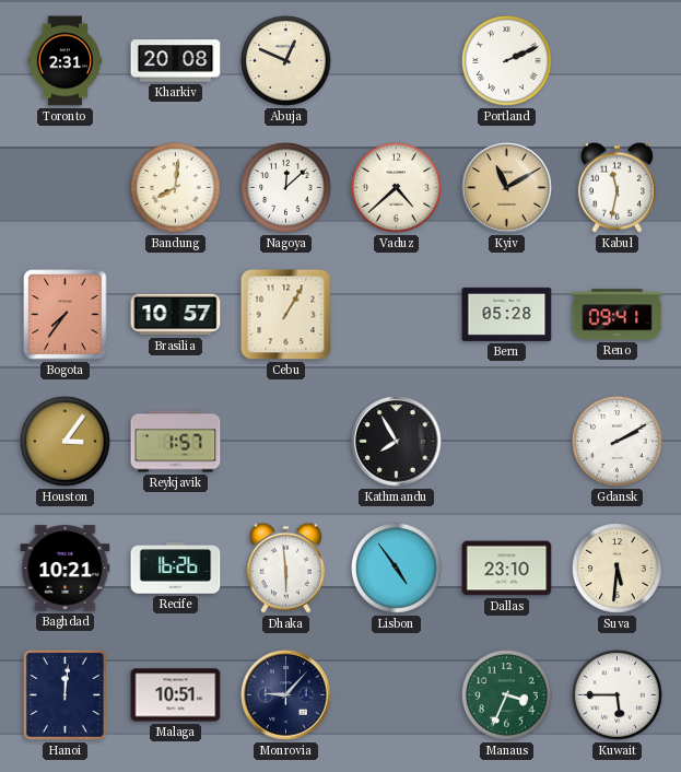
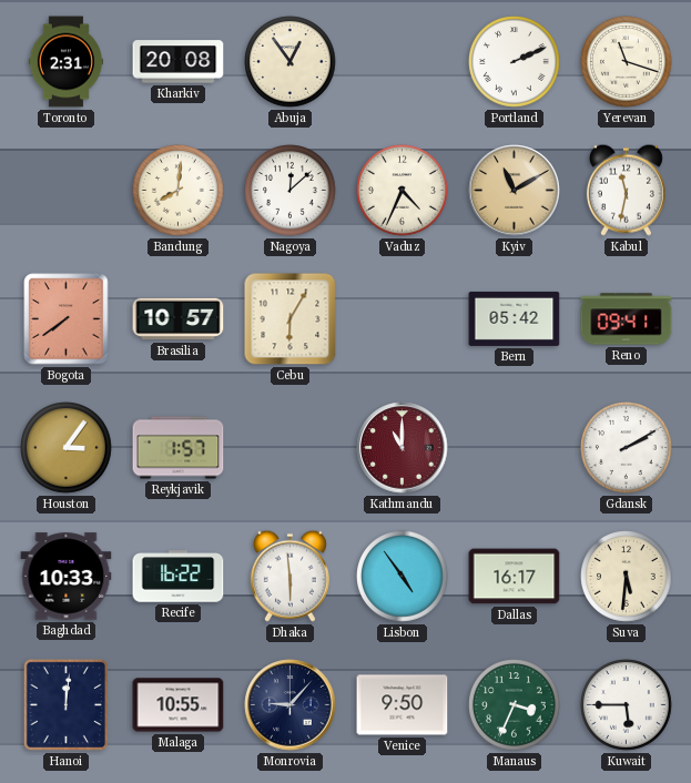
Abuja: 12:49 -> 12:54
Yerevan: none -> 11:18
Vaduz: 4:38 -> 4:34
Bogota: 7:36 -> 7:39
Cebu: 1:05 -> 6:05
Bern: 05:28 -> 05:42
Kathmandu: 7:55 -> 11:00
Kathmandu dial: black -> burgundy
Baghdad: 10:21 -> 10:33
Recife: 16:26 -> 16:22
Dallas: 23:10 -> 16:17
Malaga: 10:51 -> 10:55
Venice: none -> 9:50
